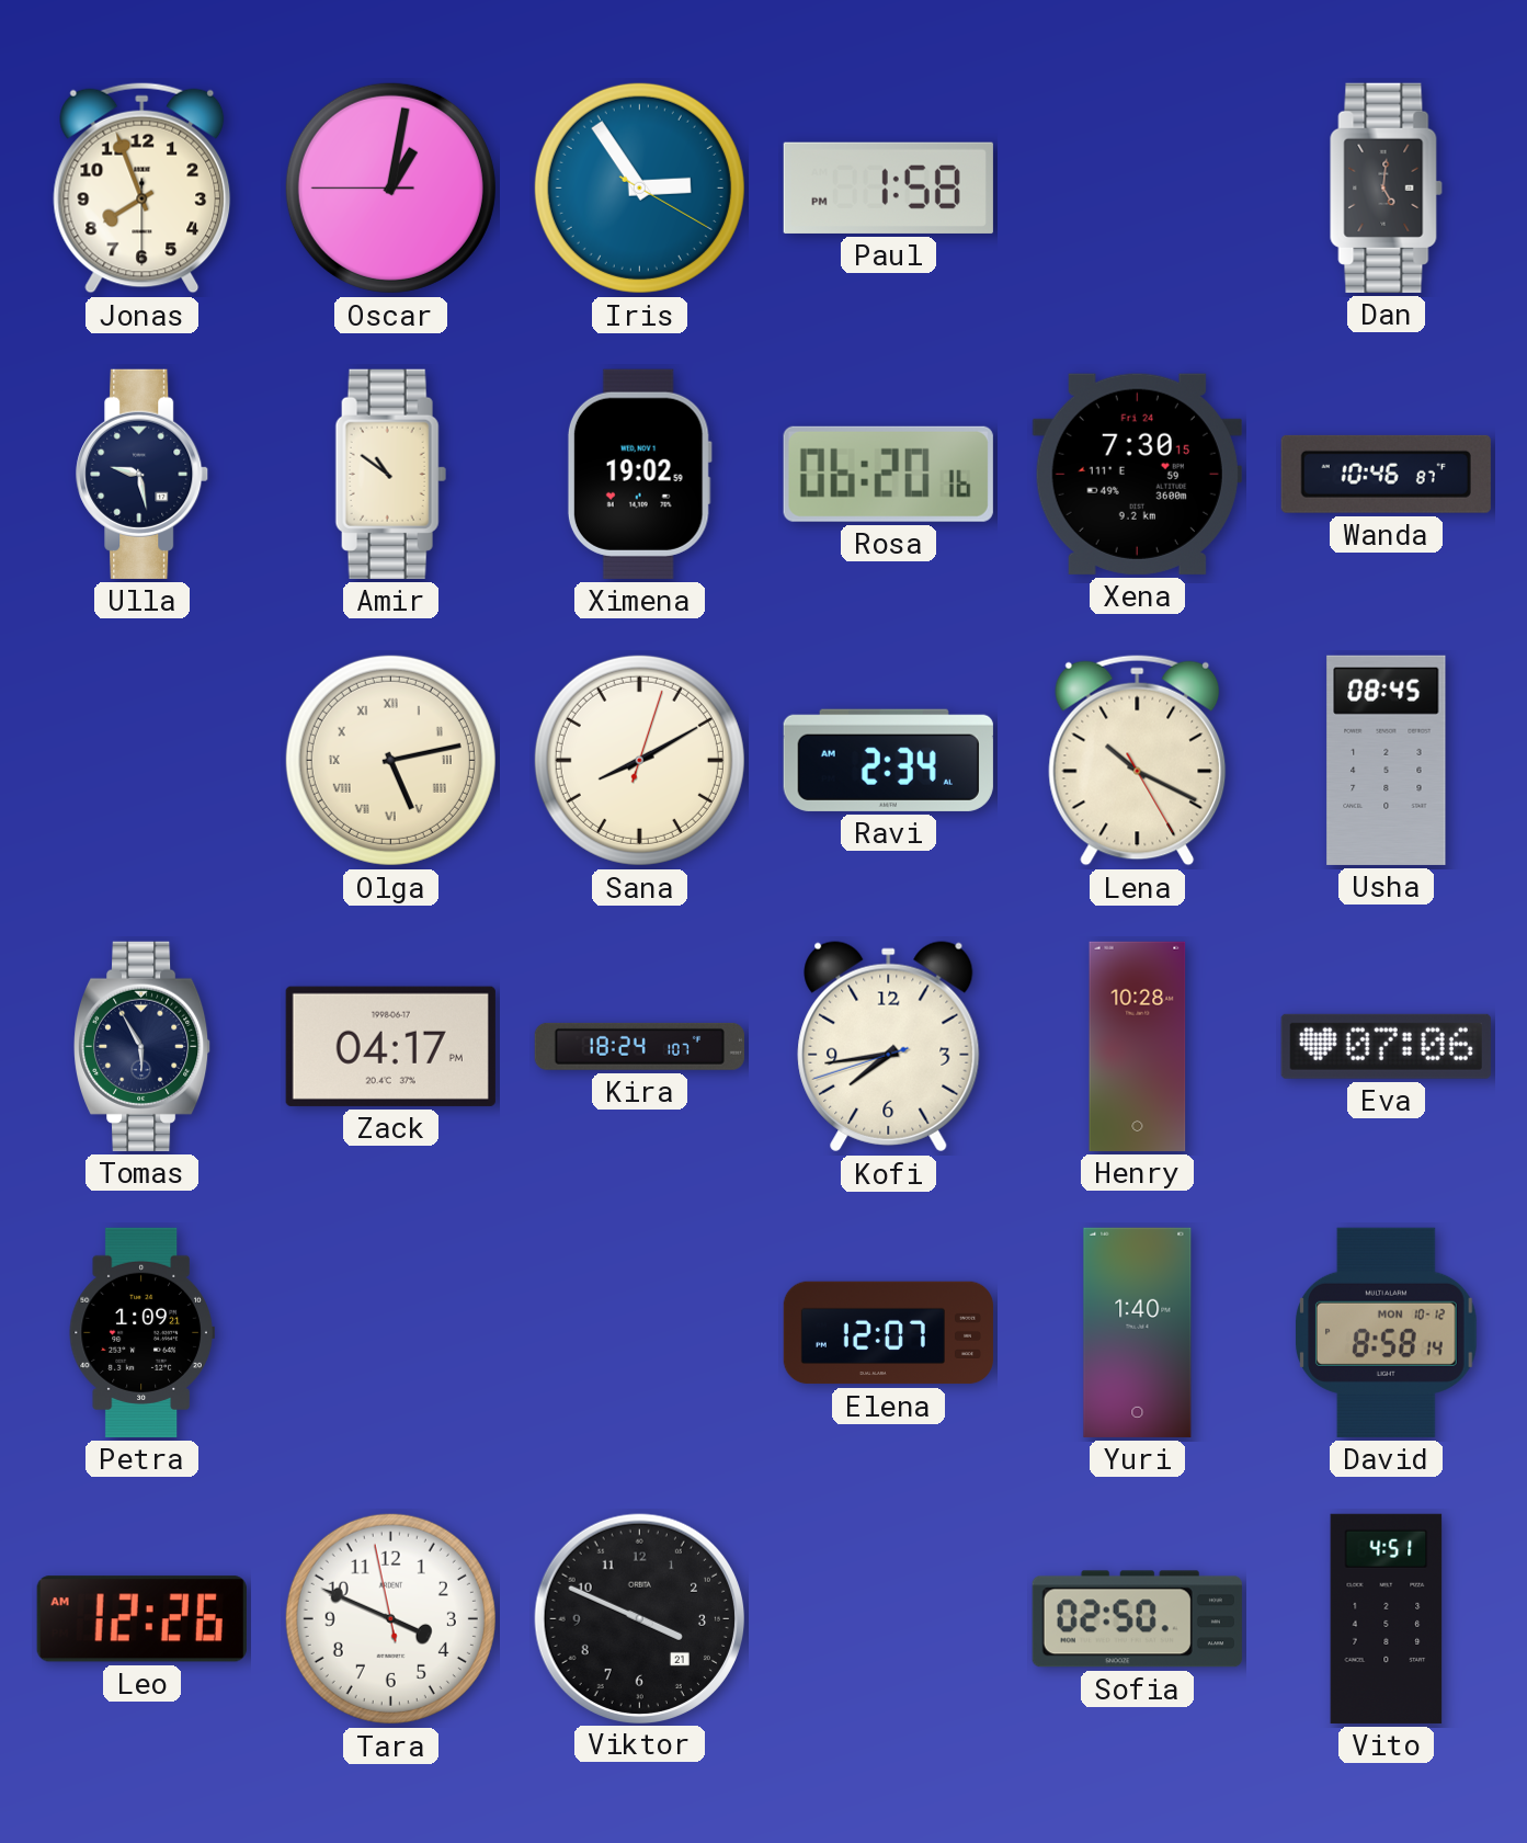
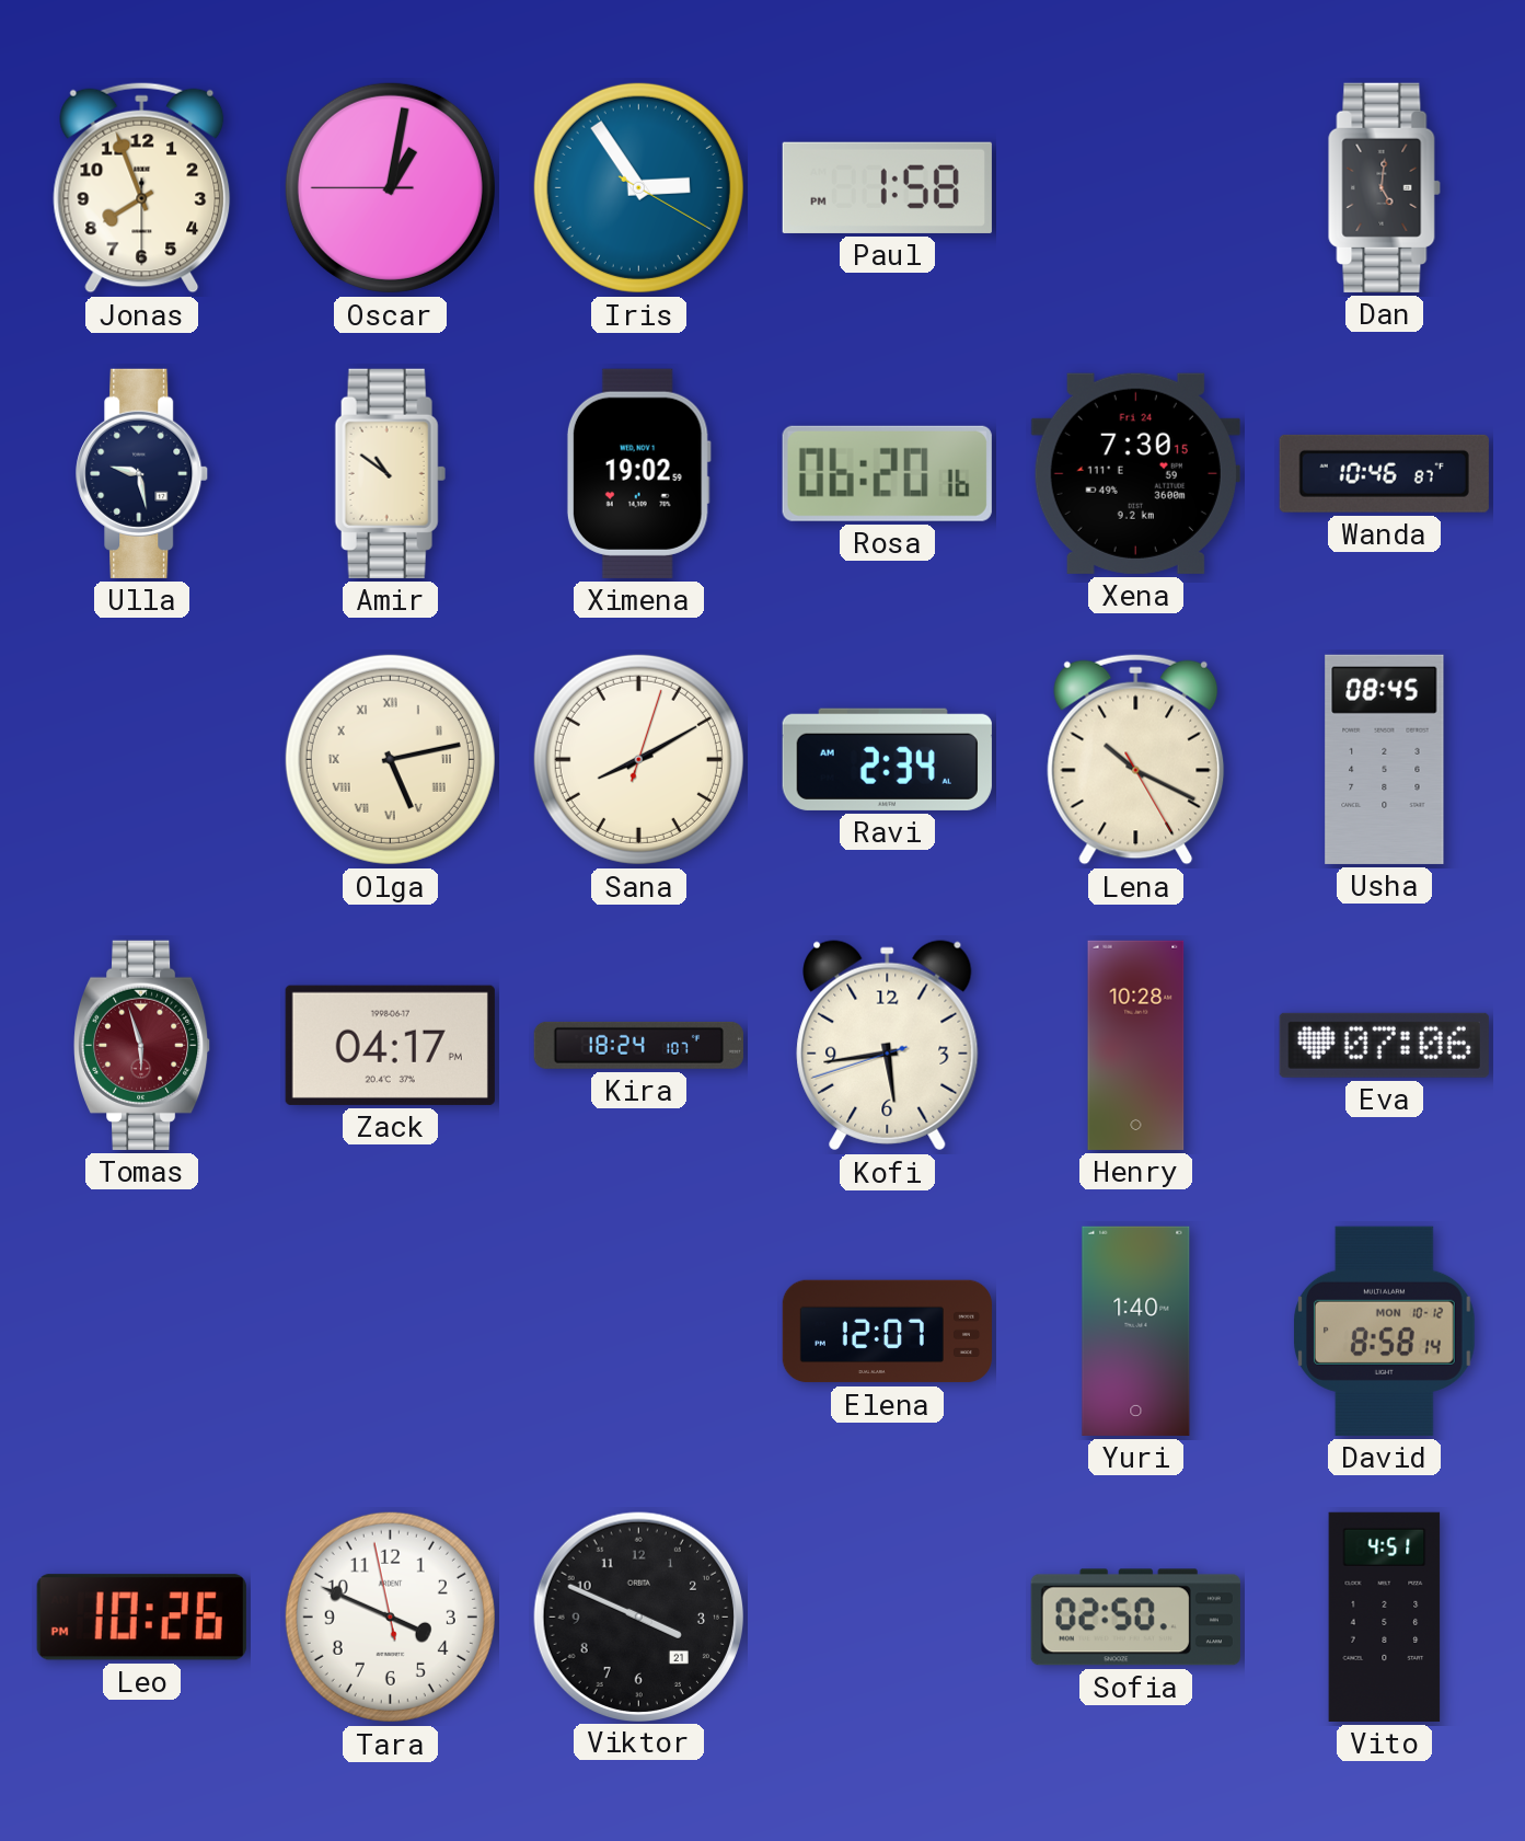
Tomas: 5:55 -> 5:57
Tomas dial: navy -> burgundy
Kofi: 7:43 -> 5:43
Petra: 1:09 -> none
Leo: 12:26 -> 10:26
